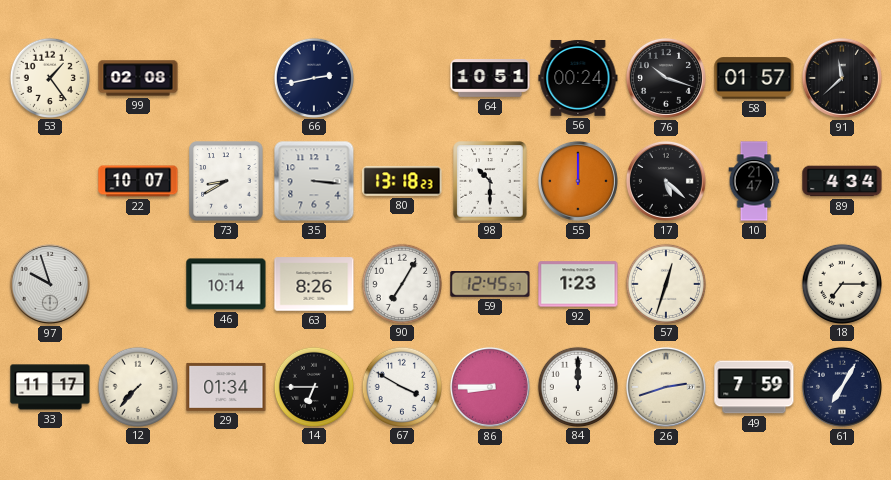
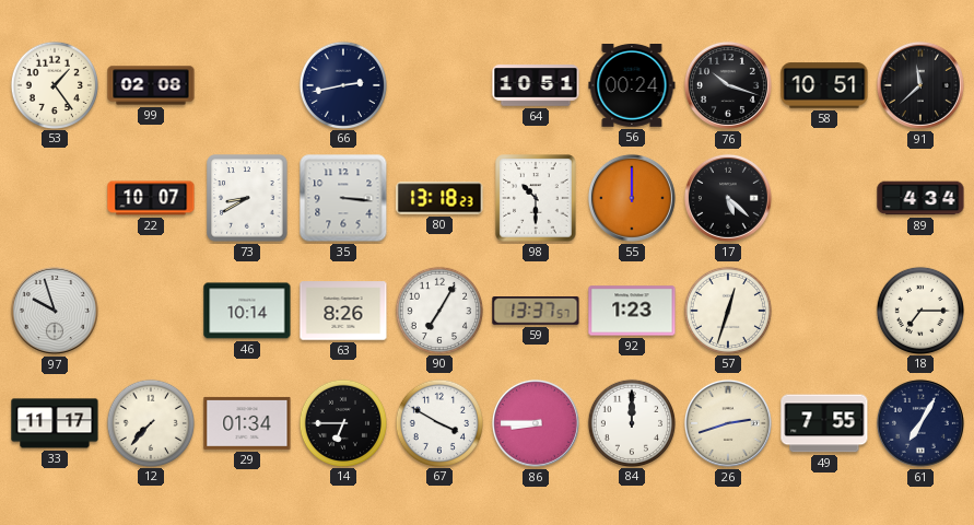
58: 01:57 -> 10:51
10: 21:47 -> none
59: 12:45 -> 13:37
49: 7:59 -> 7:55
